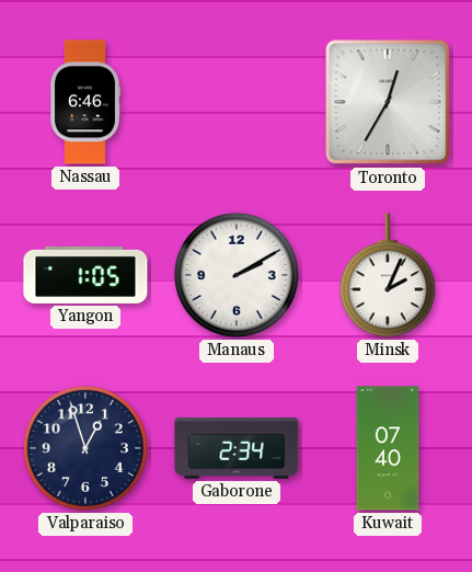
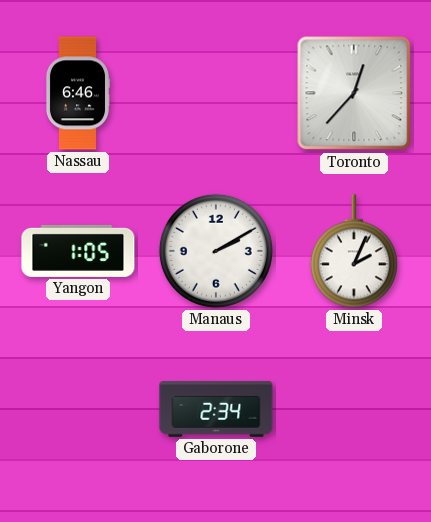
Toronto: 12:35 -> 12:37
Valparaiso: 12:57 -> none
Kuwait: 07:40 -> none
